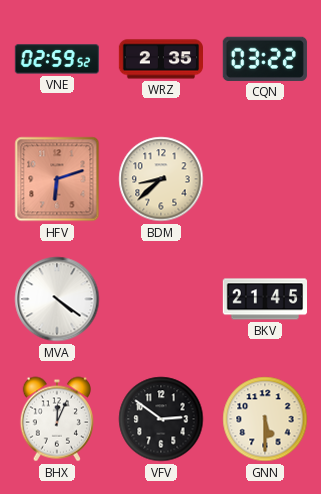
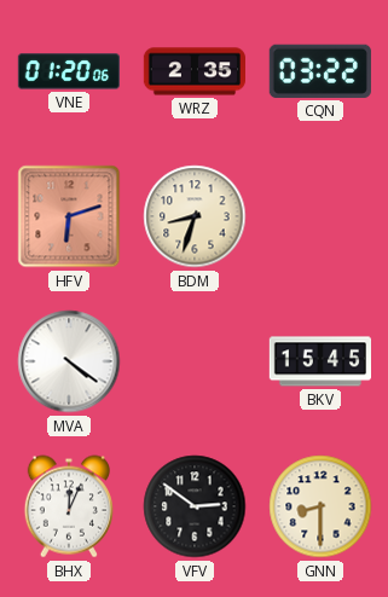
VNE: 02:59 -> 01:20
BDM: 8:38 -> 8:33
BKV: 21:45 -> 15:45
GNN: 5:30 -> 8:30
